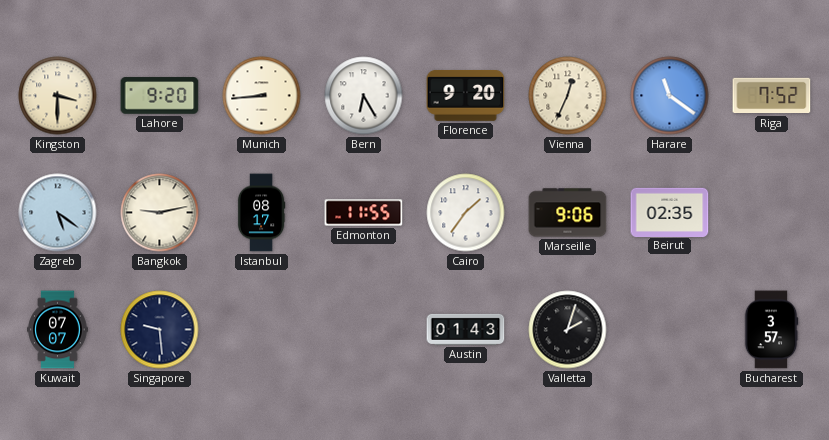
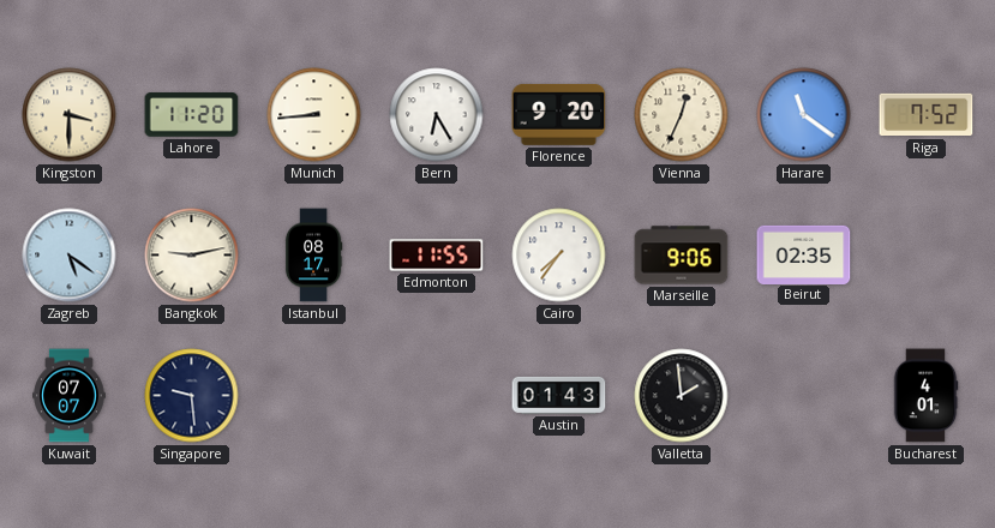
Lahore: 9:20 -> 11:20
Cairo: 1:36 -> 7:36
Valletta: 2:03 -> 1:59
Bucharest: 3:57 -> 4:01
